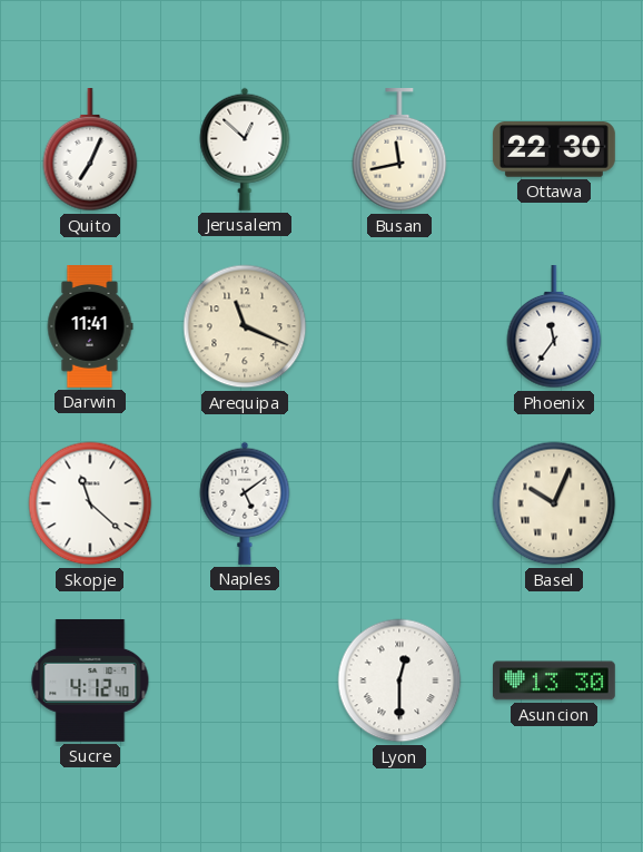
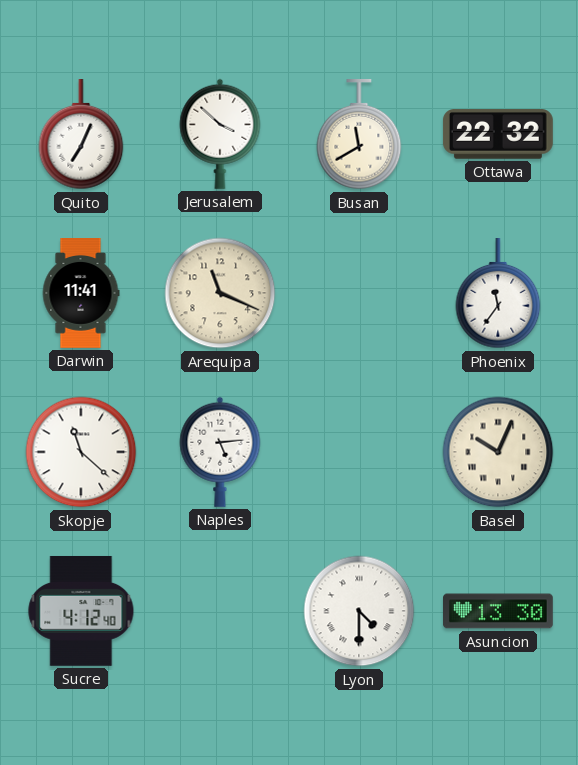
Jerusalem: 12:52 -> 3:52
Busan: 11:43 -> 11:40
Ottawa: 22:30 -> 22:32
Naples: 5:09 -> 5:14
Lyon: 12:30 -> 4:30
